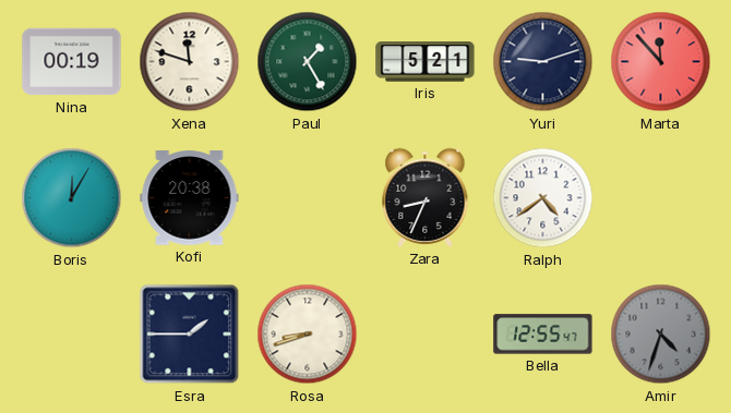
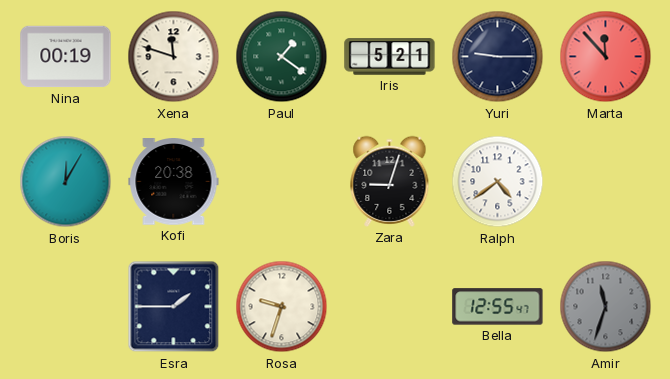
Paul: 1:25 -> 1:21
Yuri: 9:12 -> 9:15
Zara: 8:34 -> 9:03
Rosa: 8:42 -> 9:33
Amir: 4:33 -> 11:33
